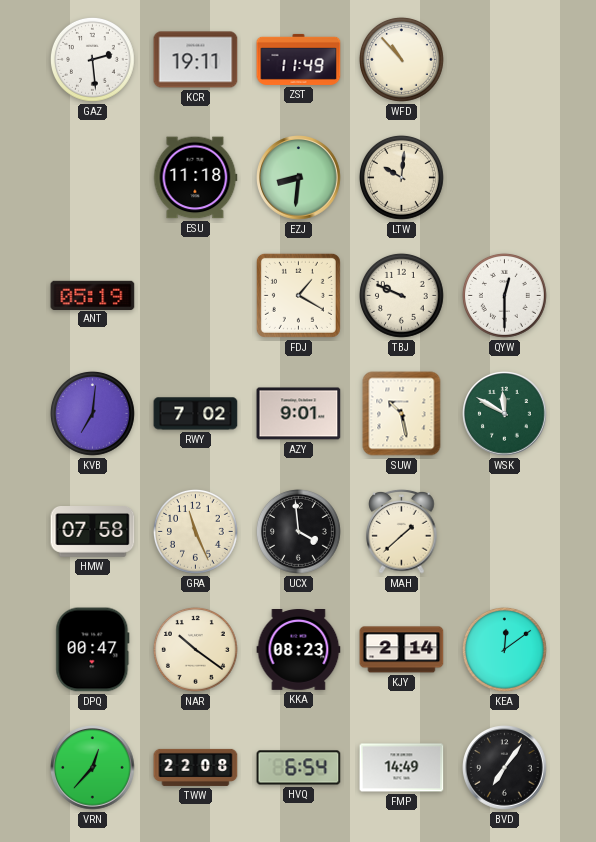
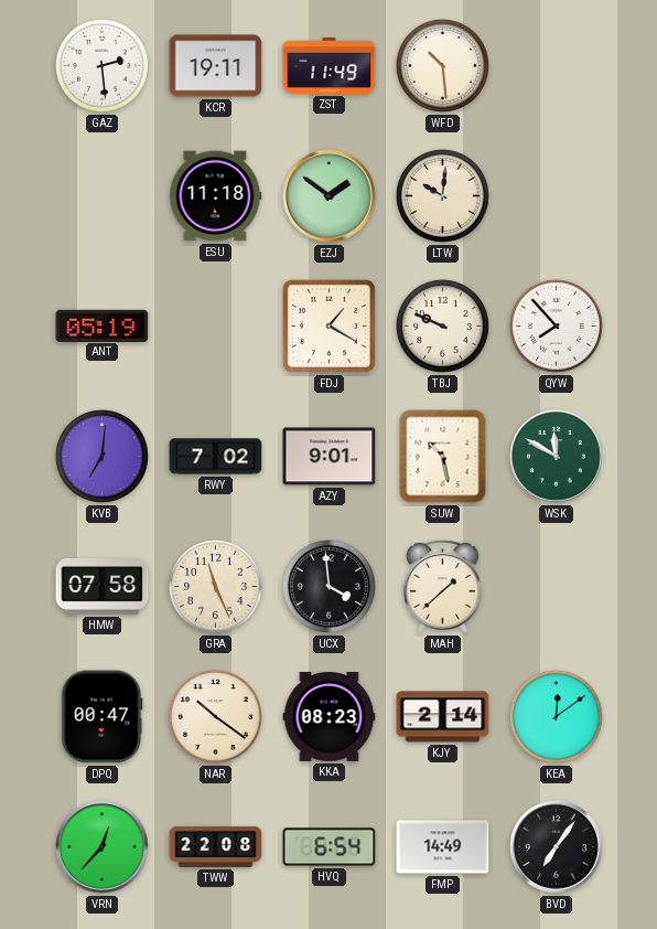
WFD: 10:53 -> 10:29
EZJ: 8:31 -> 1:51
QYW: 12:30 -> 7:53
